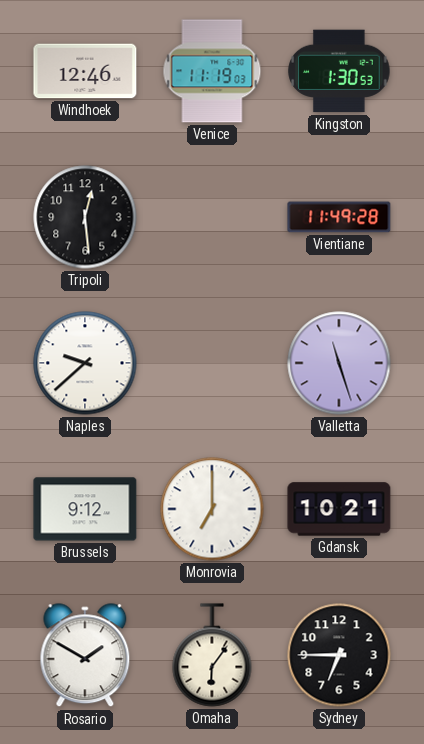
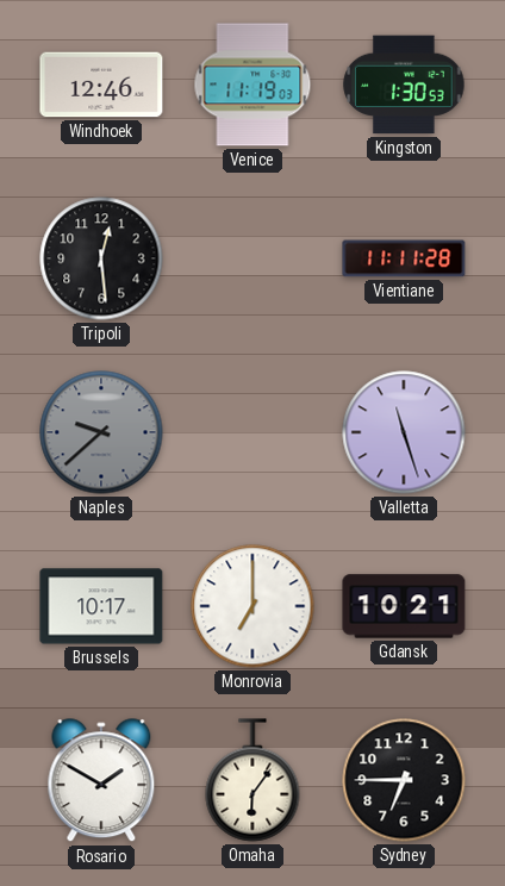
Vientiane: 11:49 -> 11:11
Naples dial: white -> grey
Brussels: 9:12 -> 10:17
